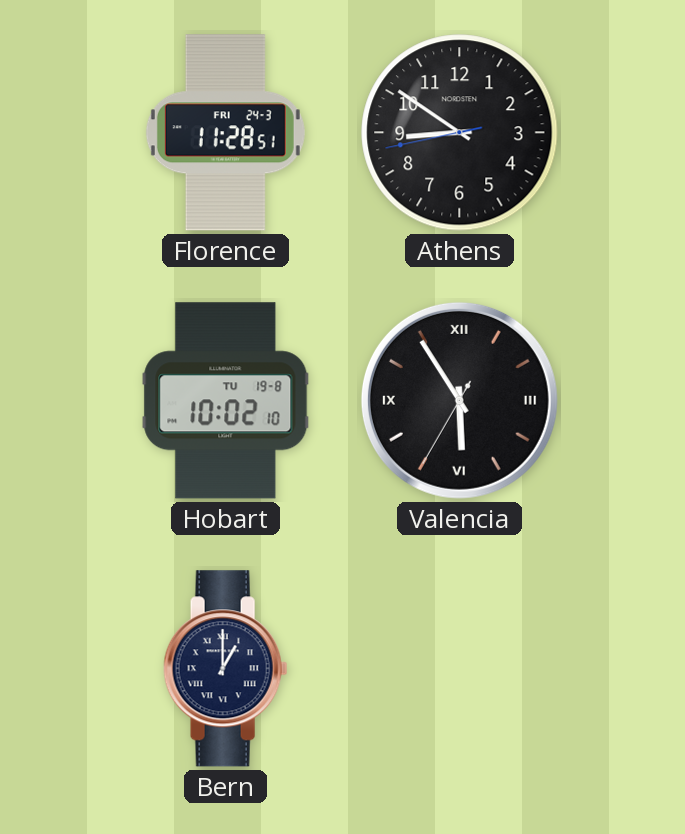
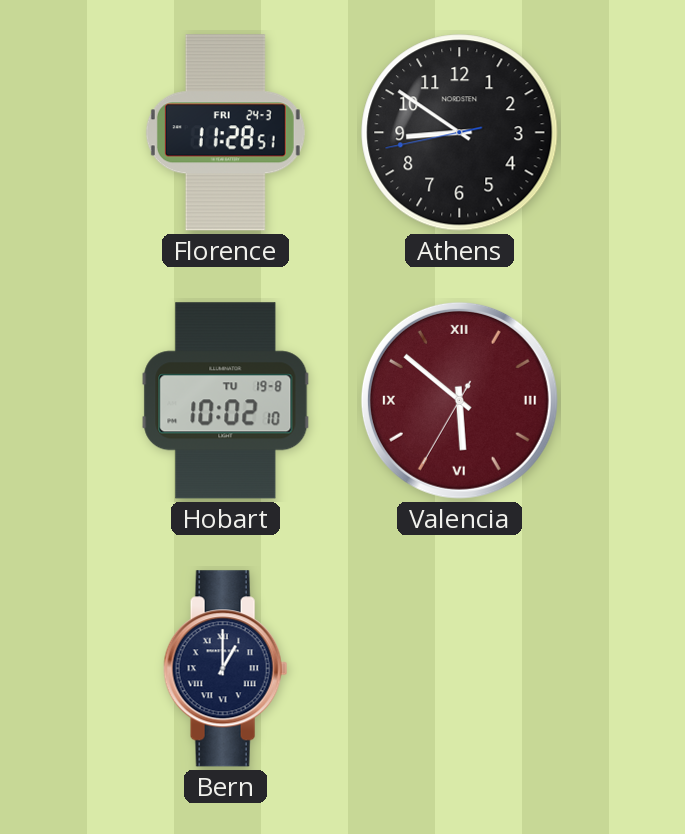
Valencia: 5:54 -> 5:51
Valencia dial: black -> burgundy
